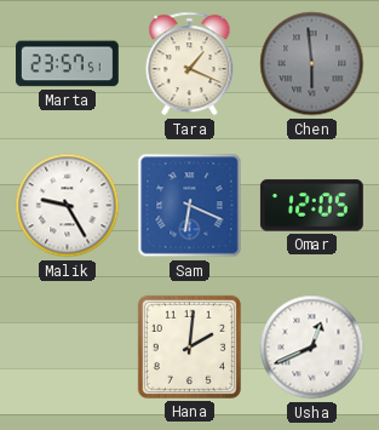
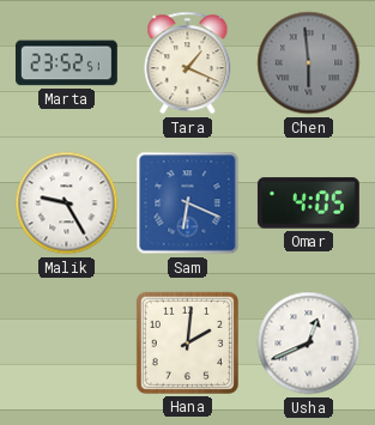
Marta: 23:57 -> 23:52
Omar: 12:05 -> 4:05
